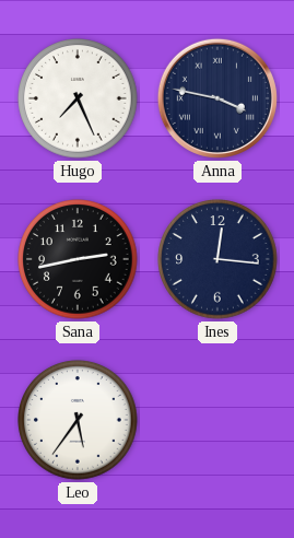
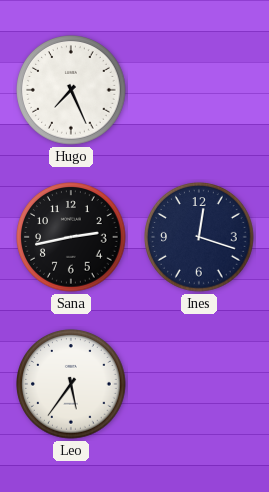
Anna: 3:47 -> none
Ines: 12:16 -> 12:18
